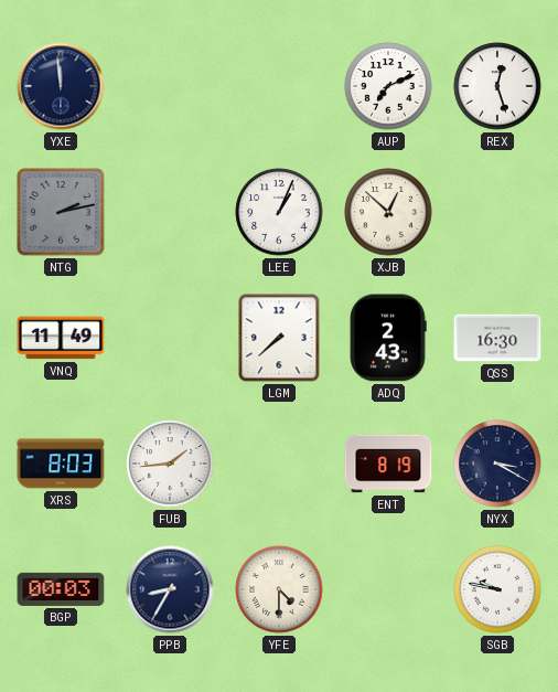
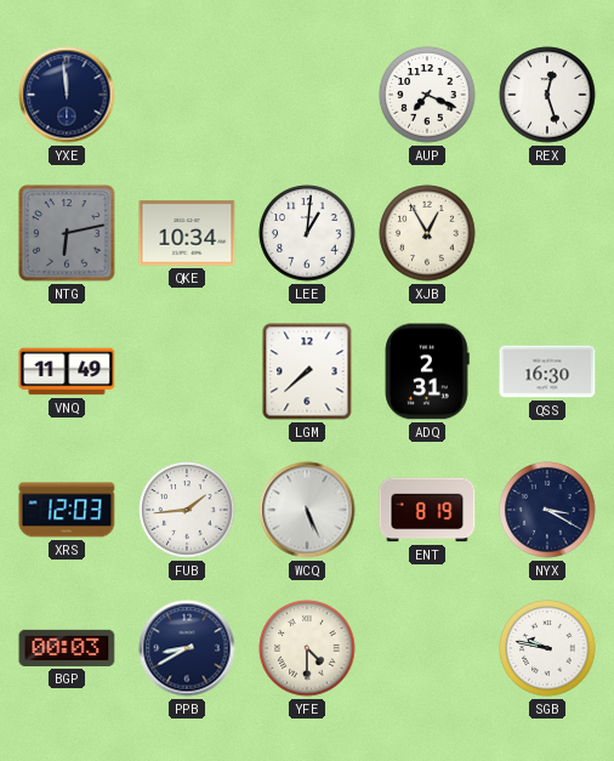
AUP: 7:11 -> 7:19
NTG: 2:13 -> 6:13
QKE: none -> 10:34
LEE: 1:04 -> 1:01
XJB: 12:52 -> 12:55
ADQ: 2:43 -> 2:31
XRS: 8:03 -> 12:03
WCQ: none -> 5:26
PPB: 8:35 -> 8:40
